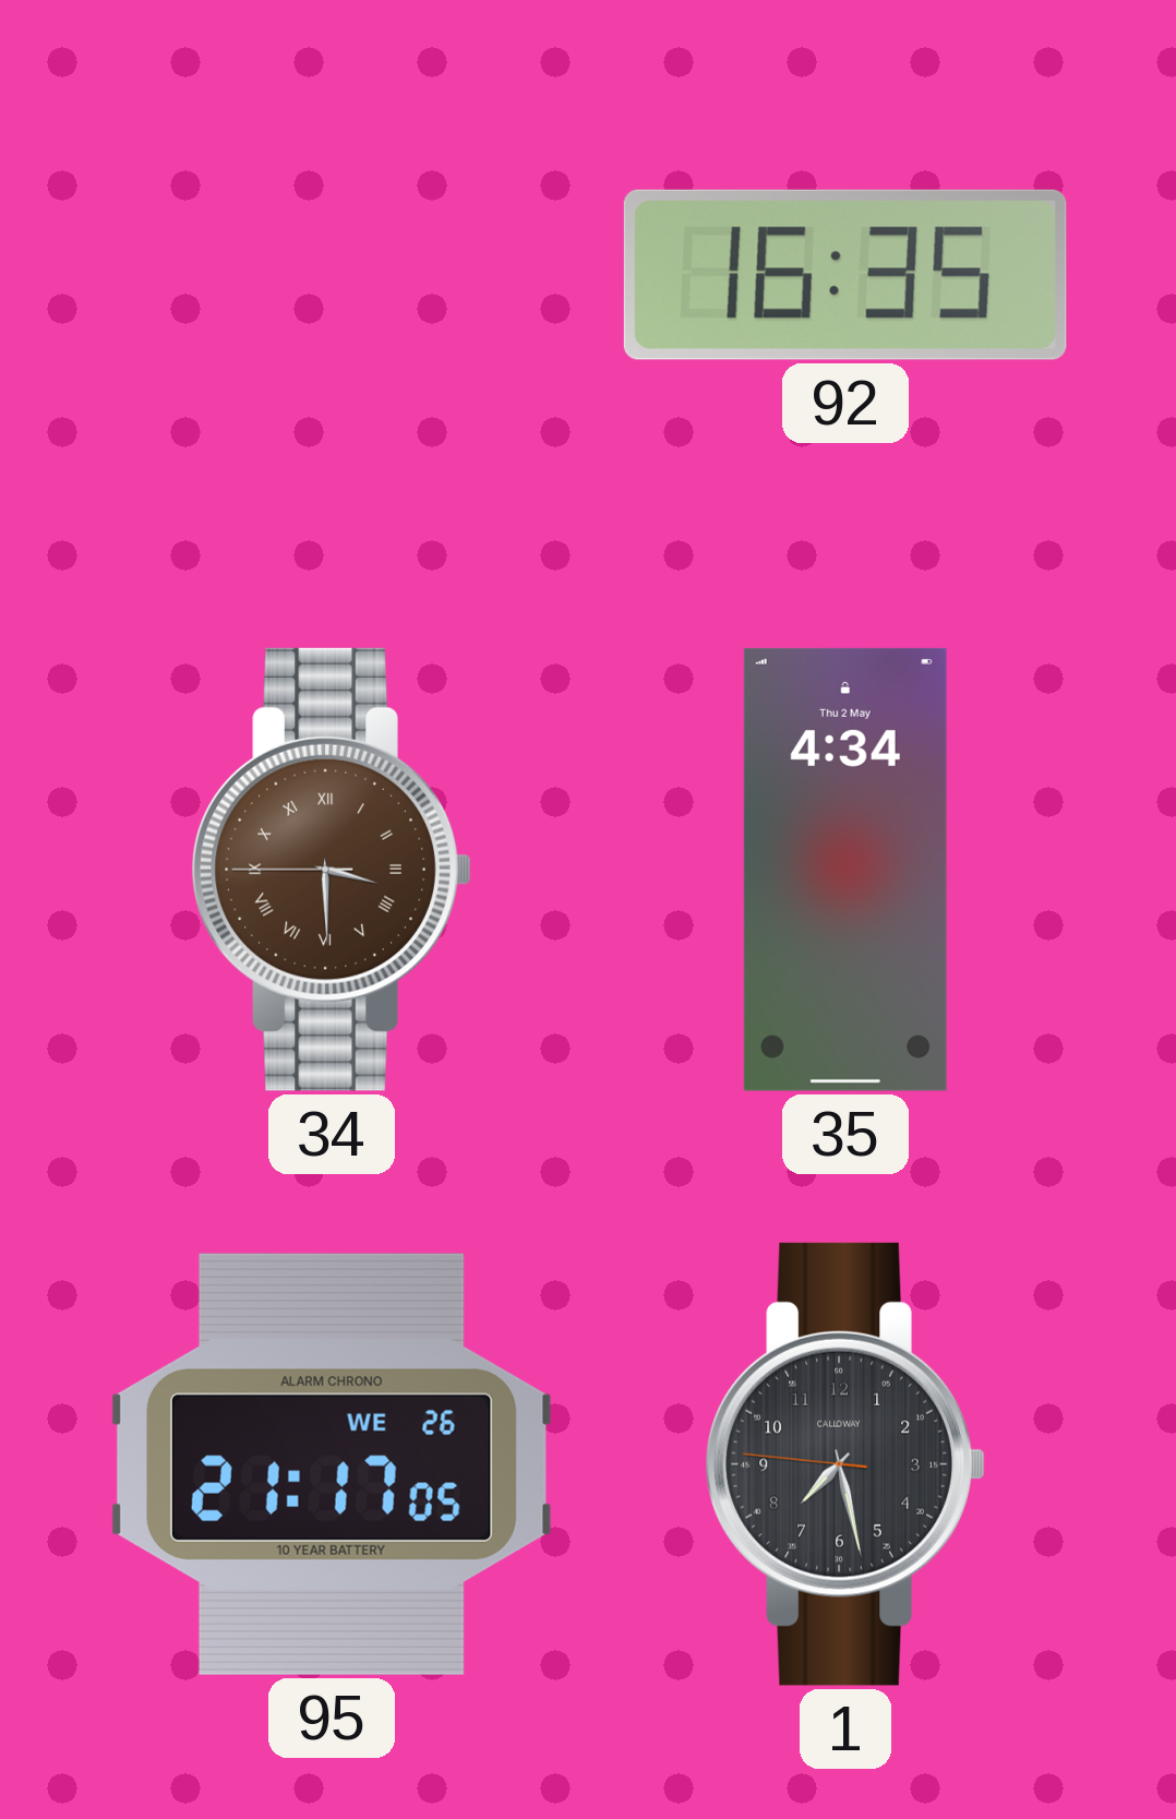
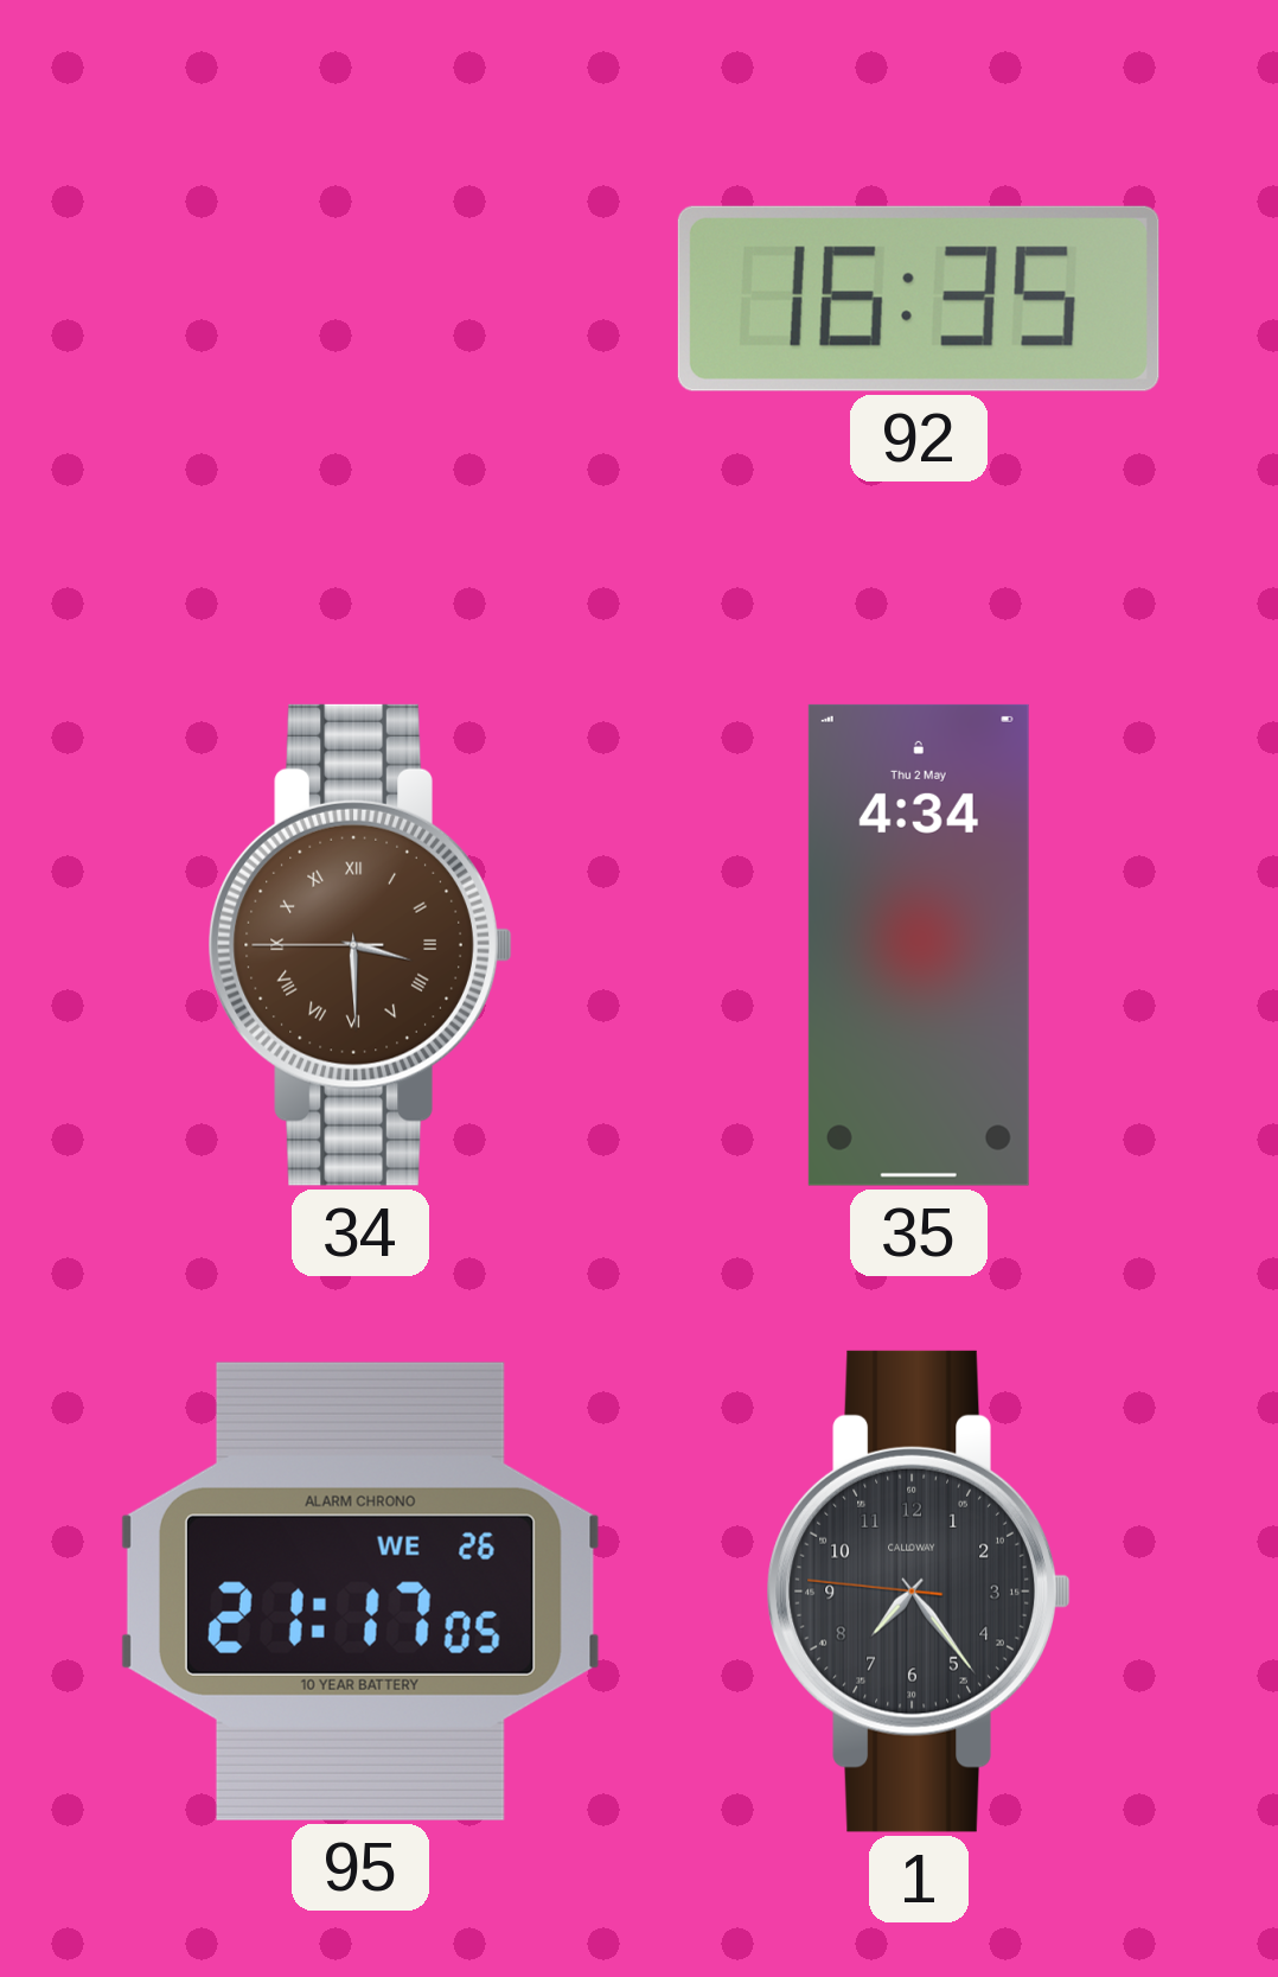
1: 7:27 -> 7:23
